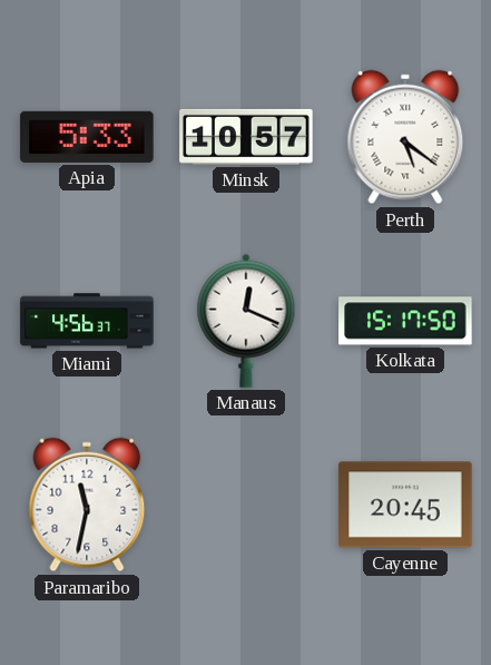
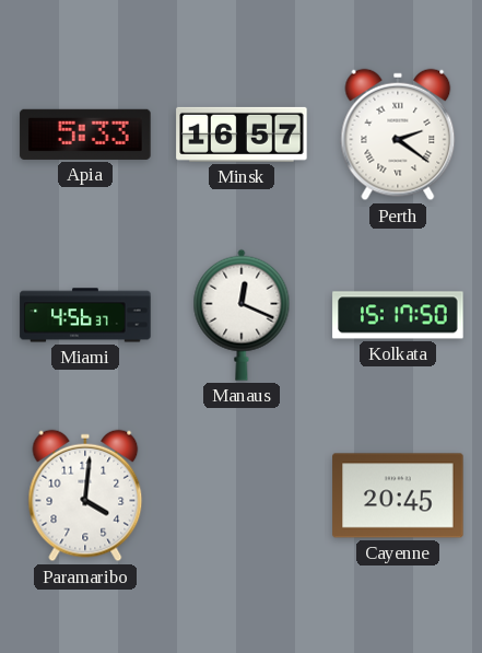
Minsk: 10:57 -> 16:57
Perth: 5:21 -> 2:21
Paramaribo: 11:32 -> 4:01
